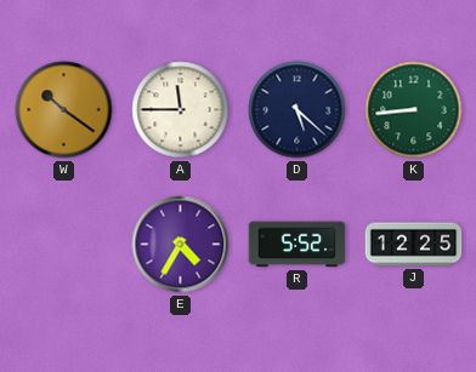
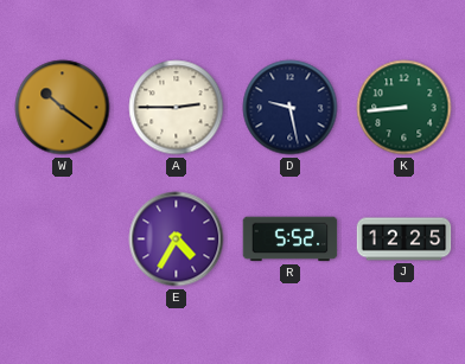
A: 11:45 -> 2:45
D: 5:22 -> 9:28
